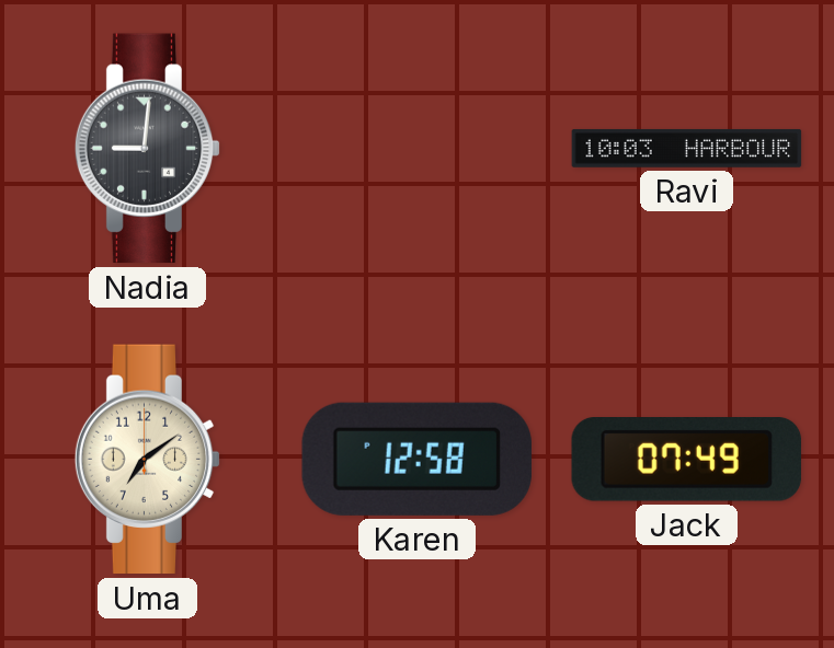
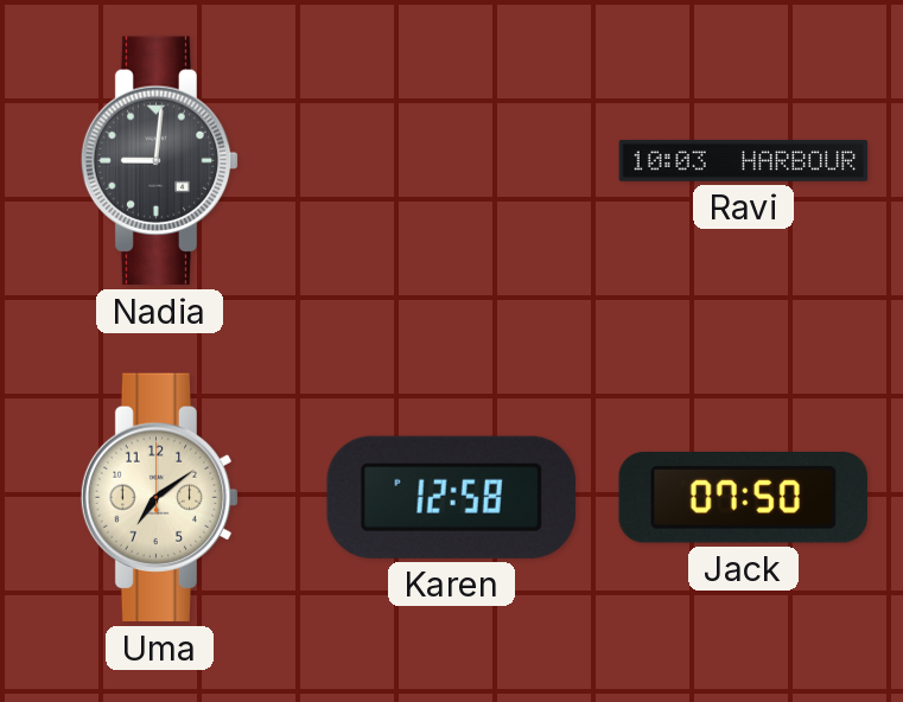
Jack: 07:49 -> 07:50
